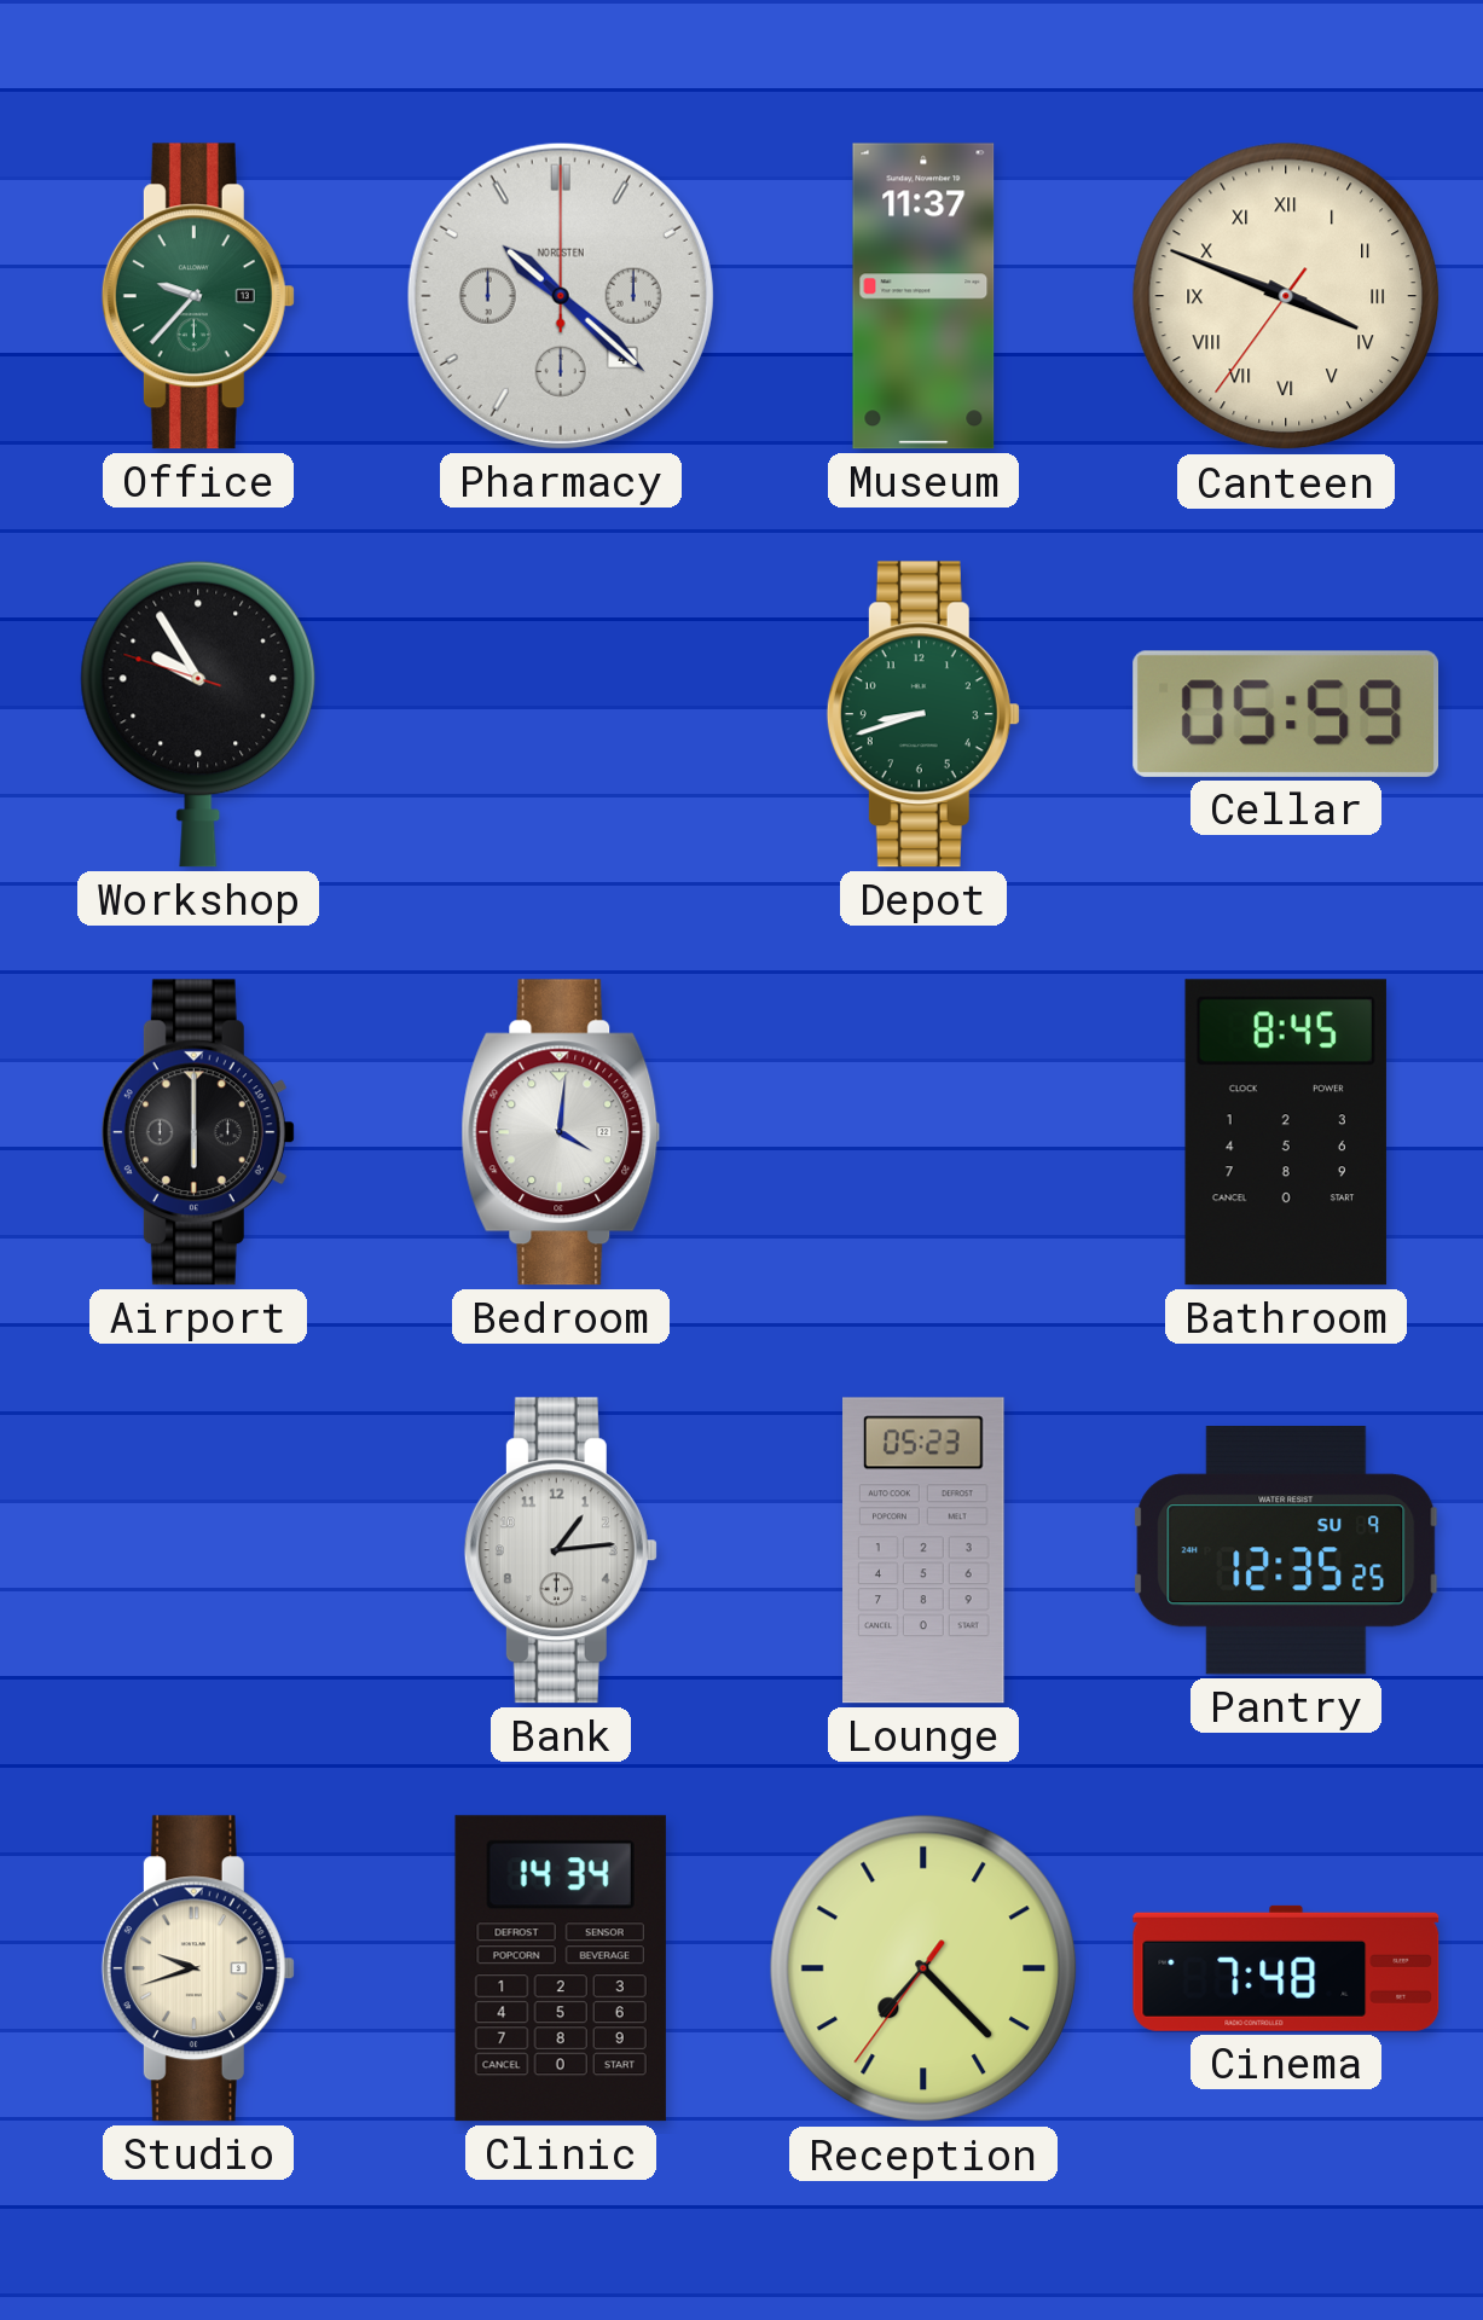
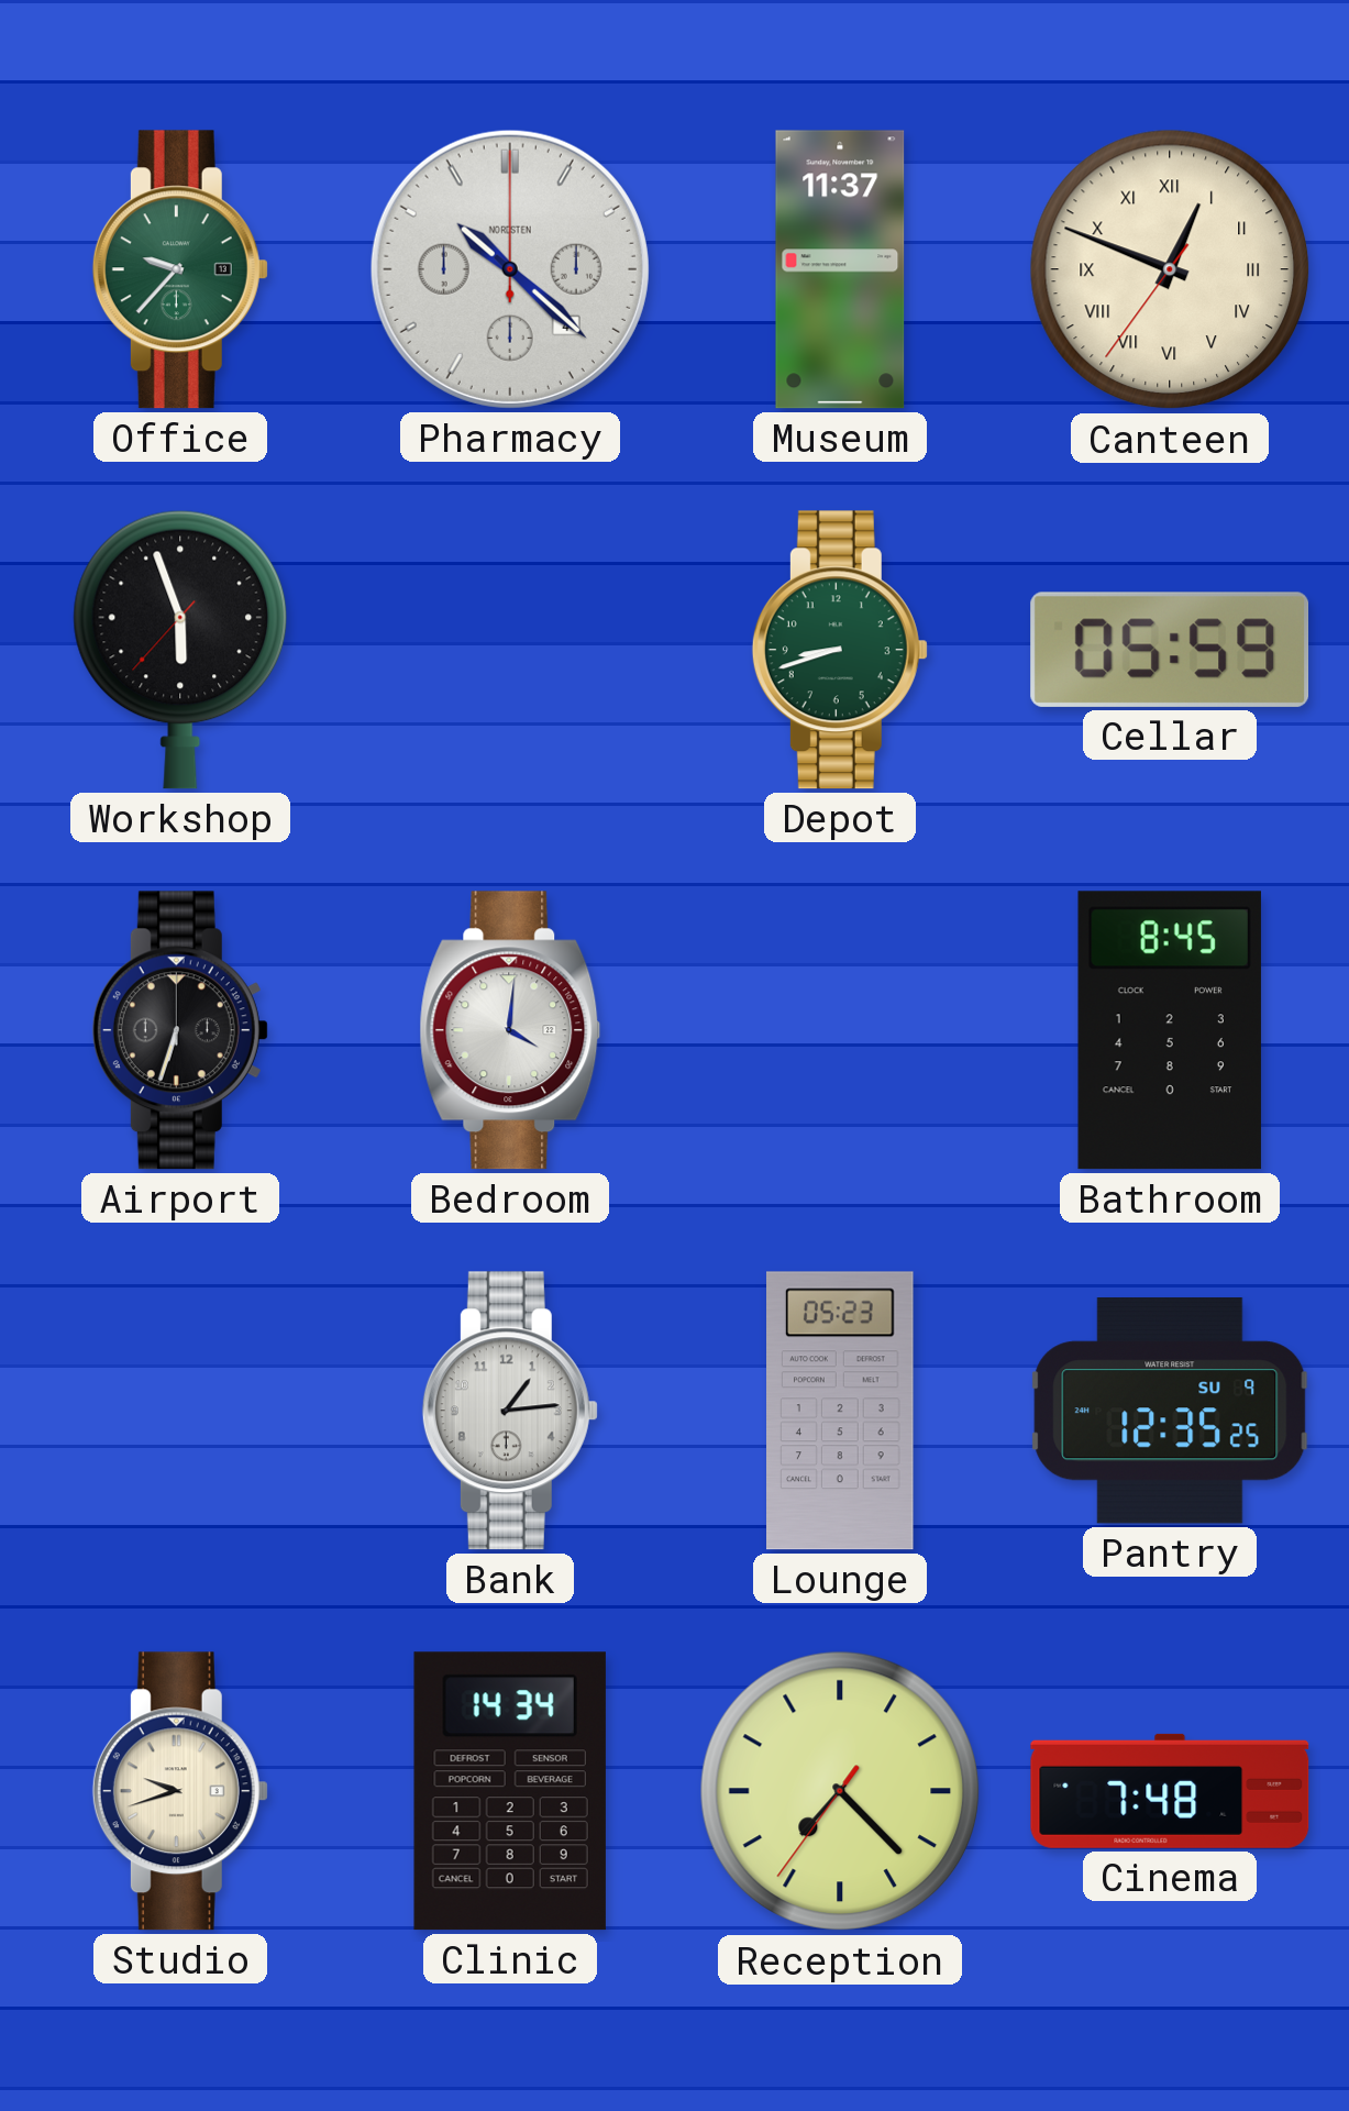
Canteen: 3:48 -> 12:48
Workshop: 9:54 -> 5:56
Airport: 6:00 -> 6:33
